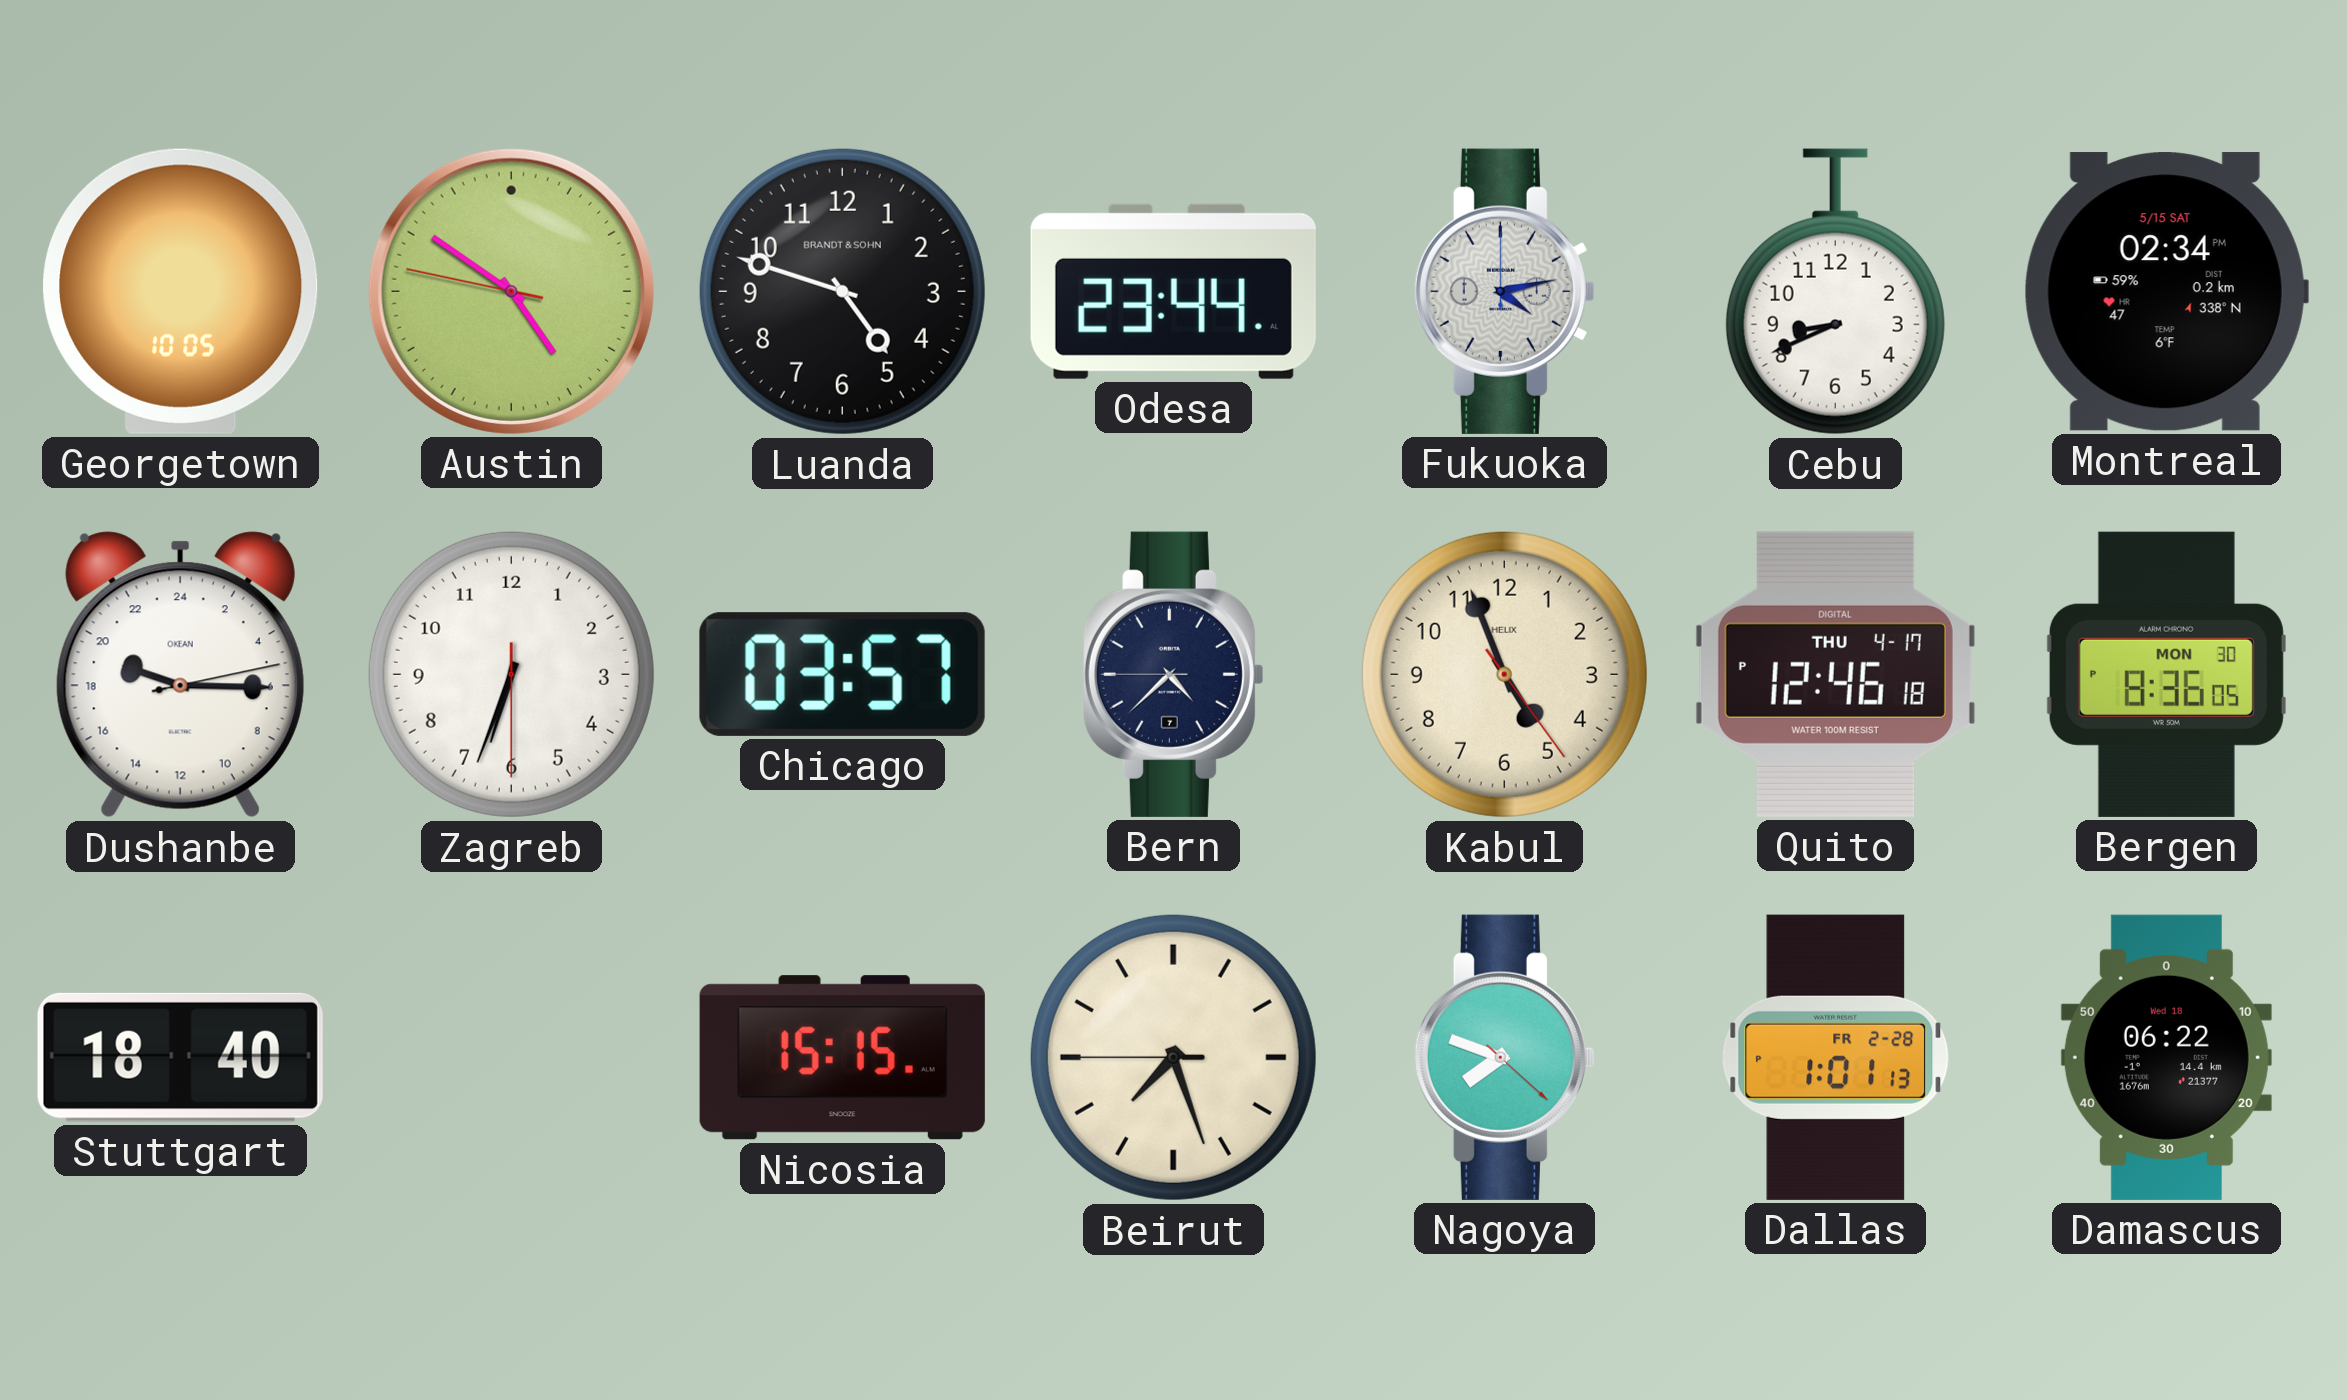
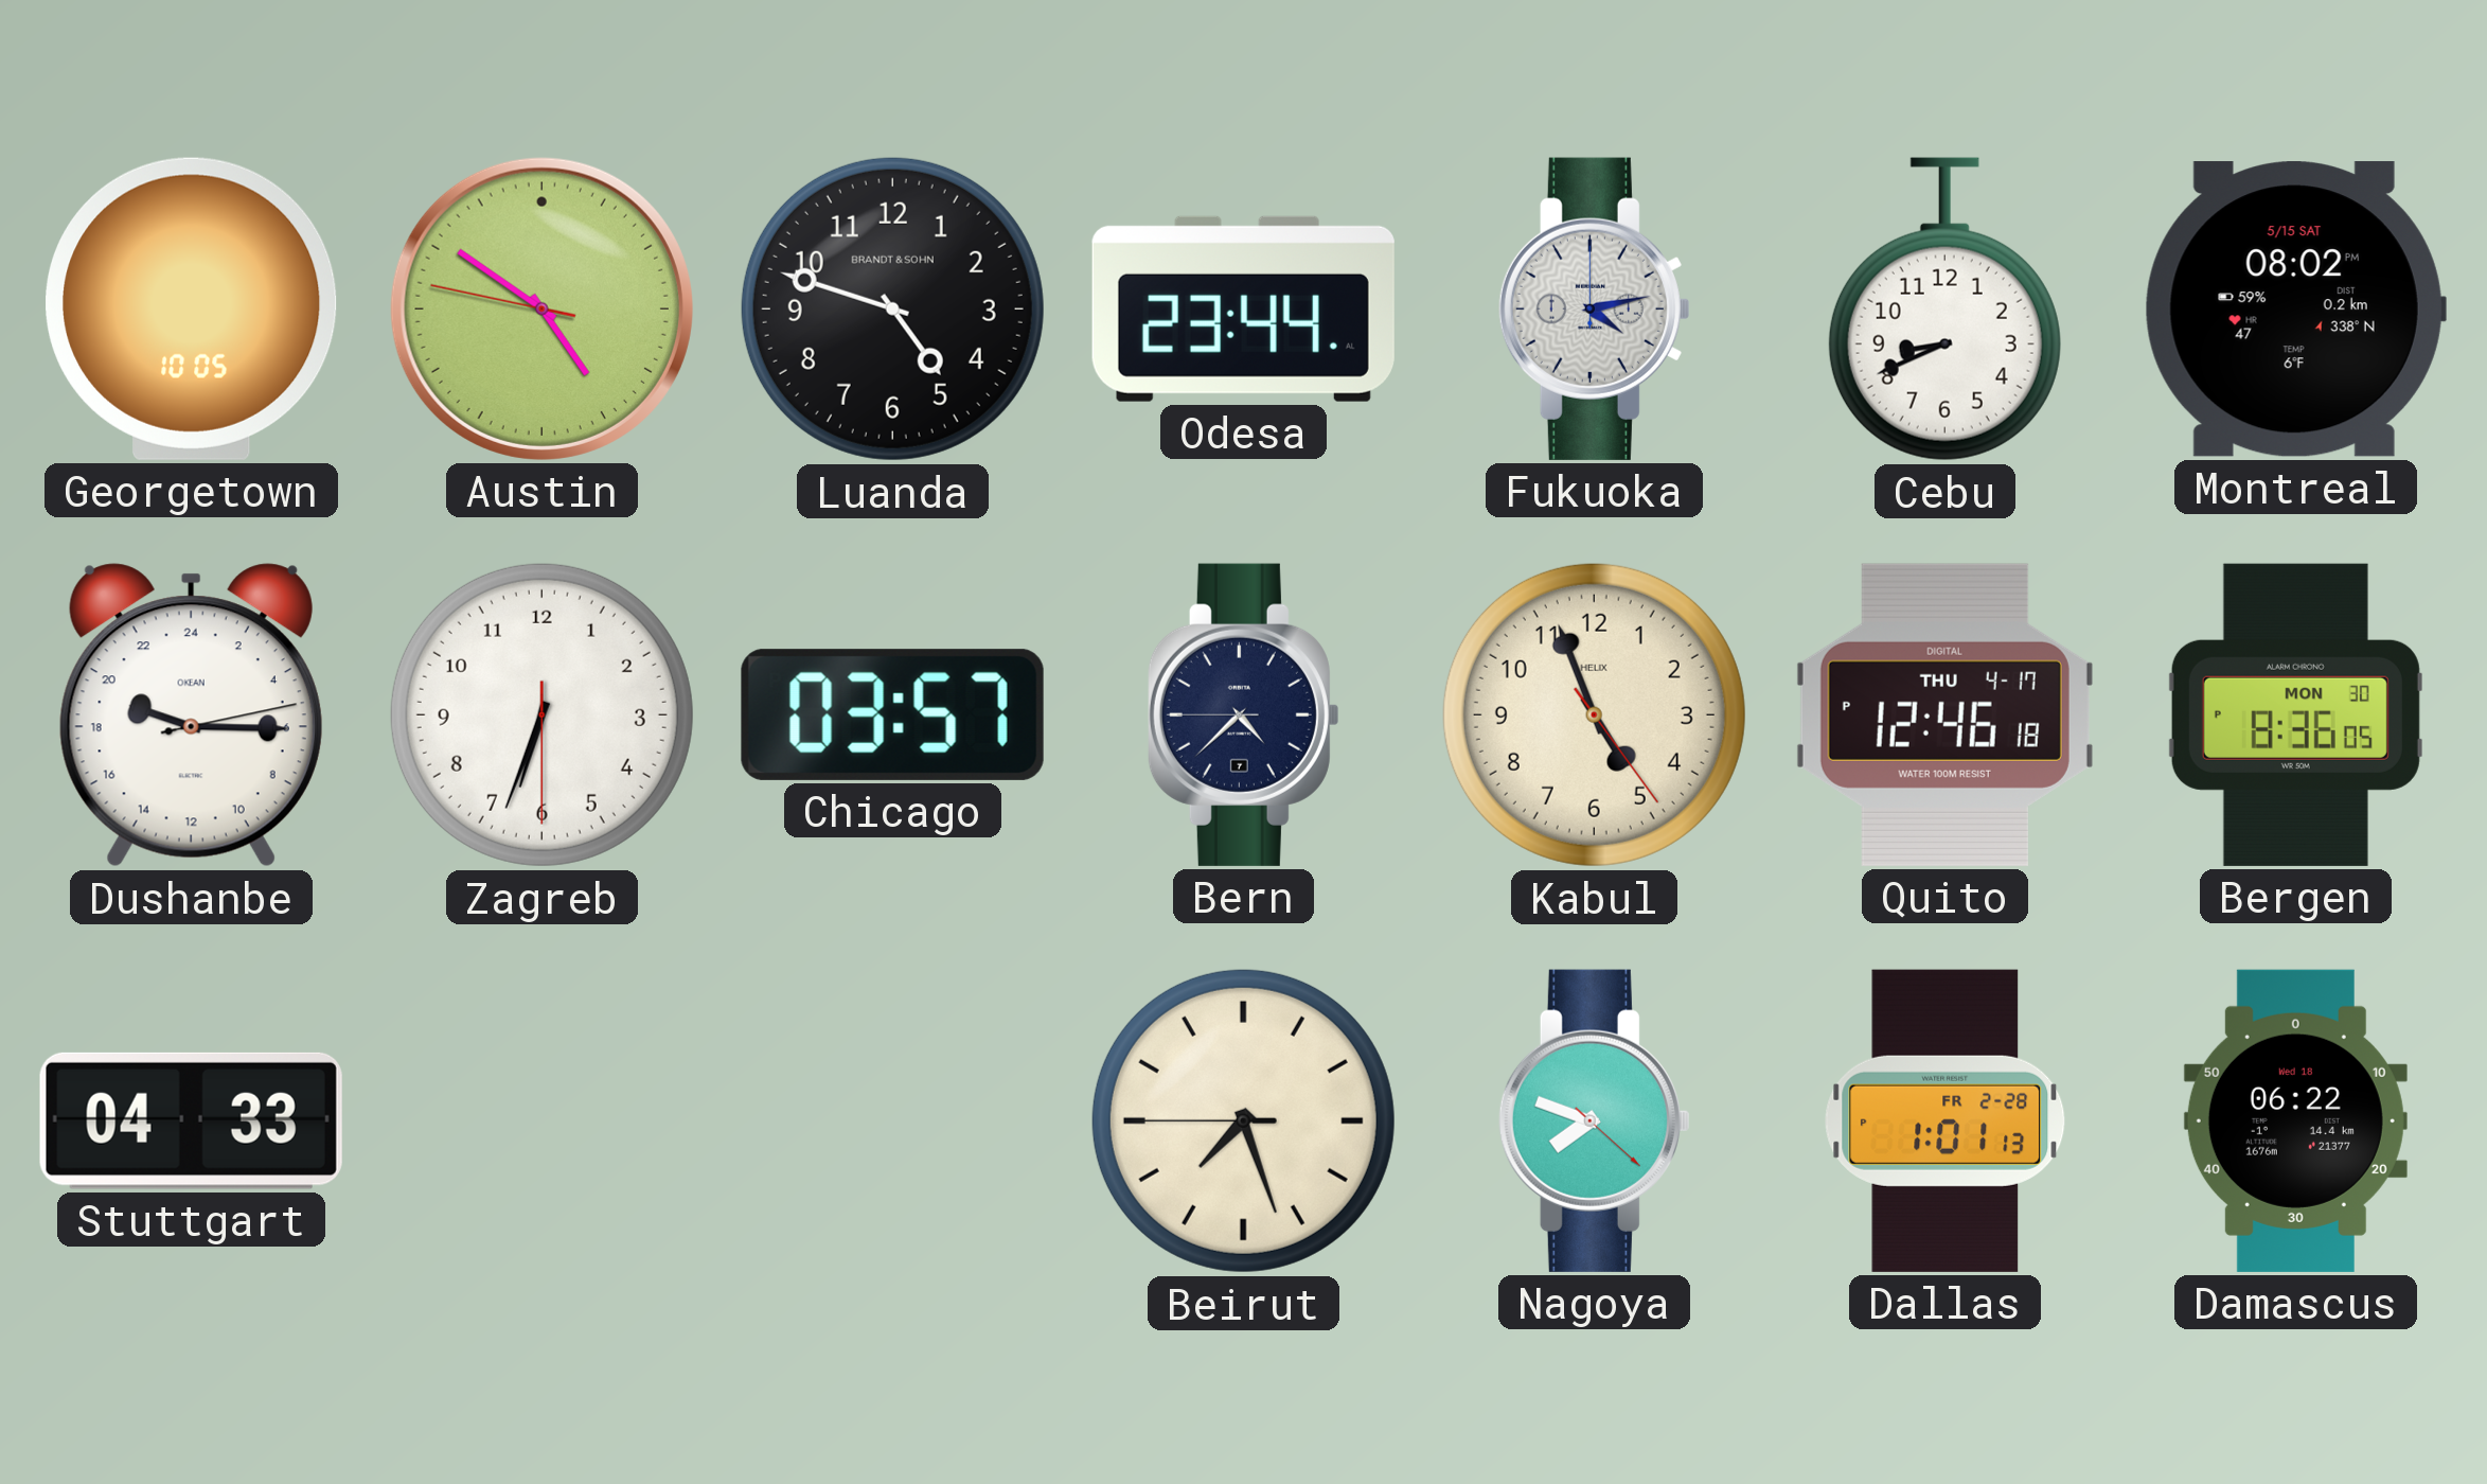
Montreal: 02:34 -> 08:02
Stuttgart: 18:40 -> 04:33
Nicosia: 15:15 -> none
